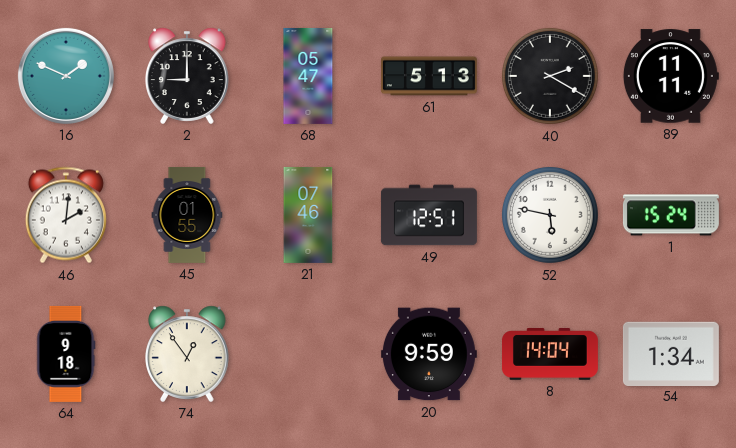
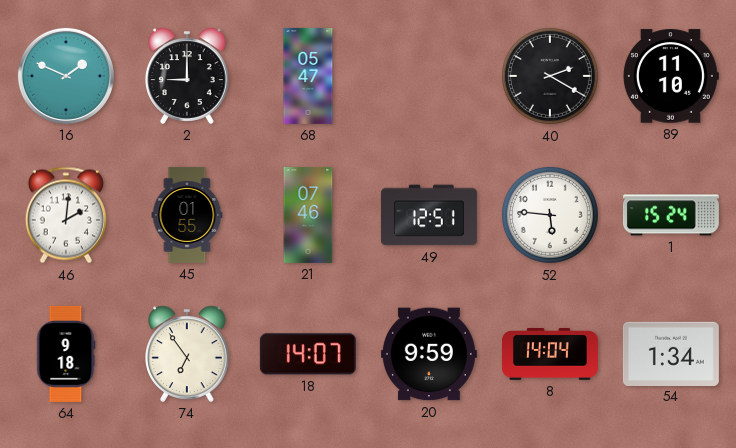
61: 5:13 -> none
89: 11:11 -> 11:10
52: 5:47 -> 5:46
74: 12:54 -> 6:54
18: none -> 14:07
